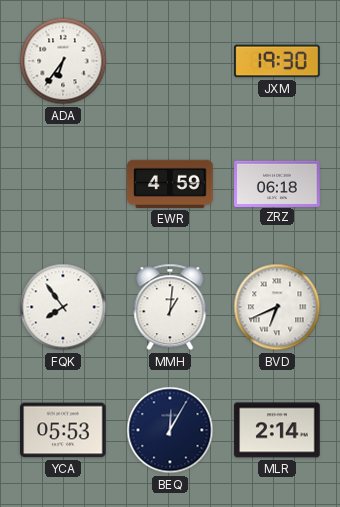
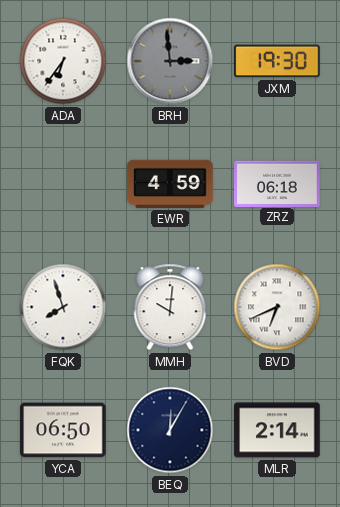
BRH: none -> 2:59
FQK: 7:54 -> 7:57
MMH: 1:01 -> 10:01
YCA: 05:53 -> 06:50
